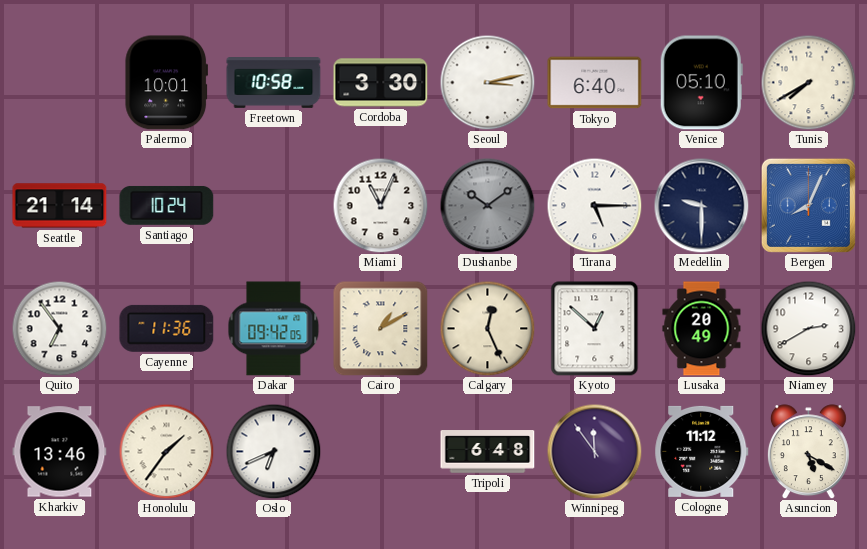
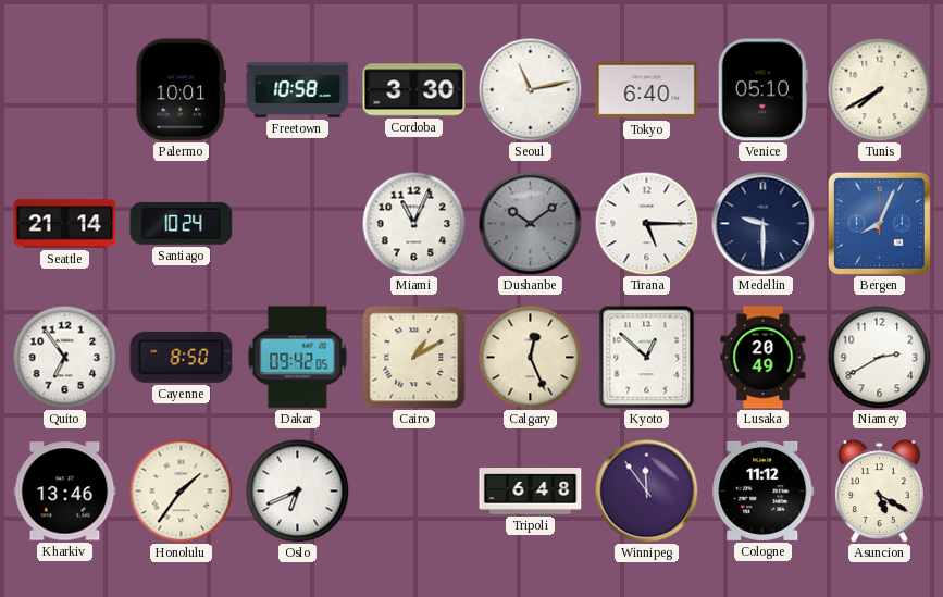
Seoul: 3:13 -> 11:13
Cayenne: 11:36 -> 8:50
